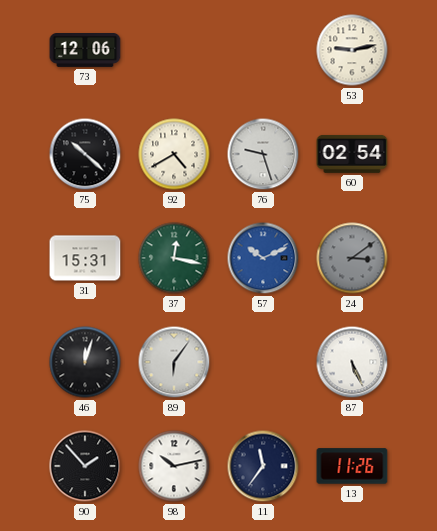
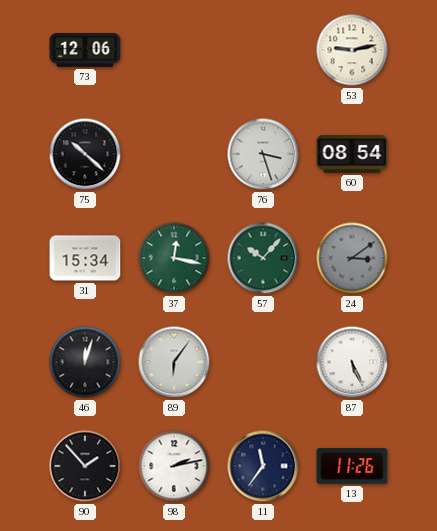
92: 4:40 -> none
76: 9:27 -> 3:27
60: 02:54 -> 08:54
31: 15:31 -> 15:34
57: 10:11 -> 10:07
57 dial: blue -> green
98: 10:13 -> 2:13
